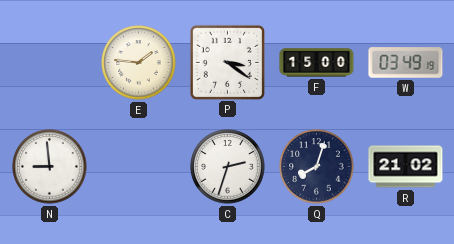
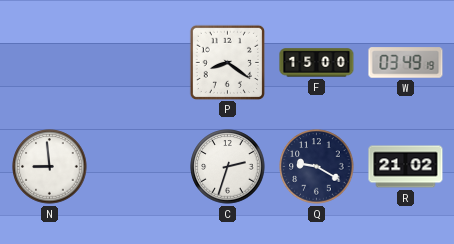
E: 1:46 -> none
P: 3:21 -> 8:21
Q: 8:03 -> 9:20
